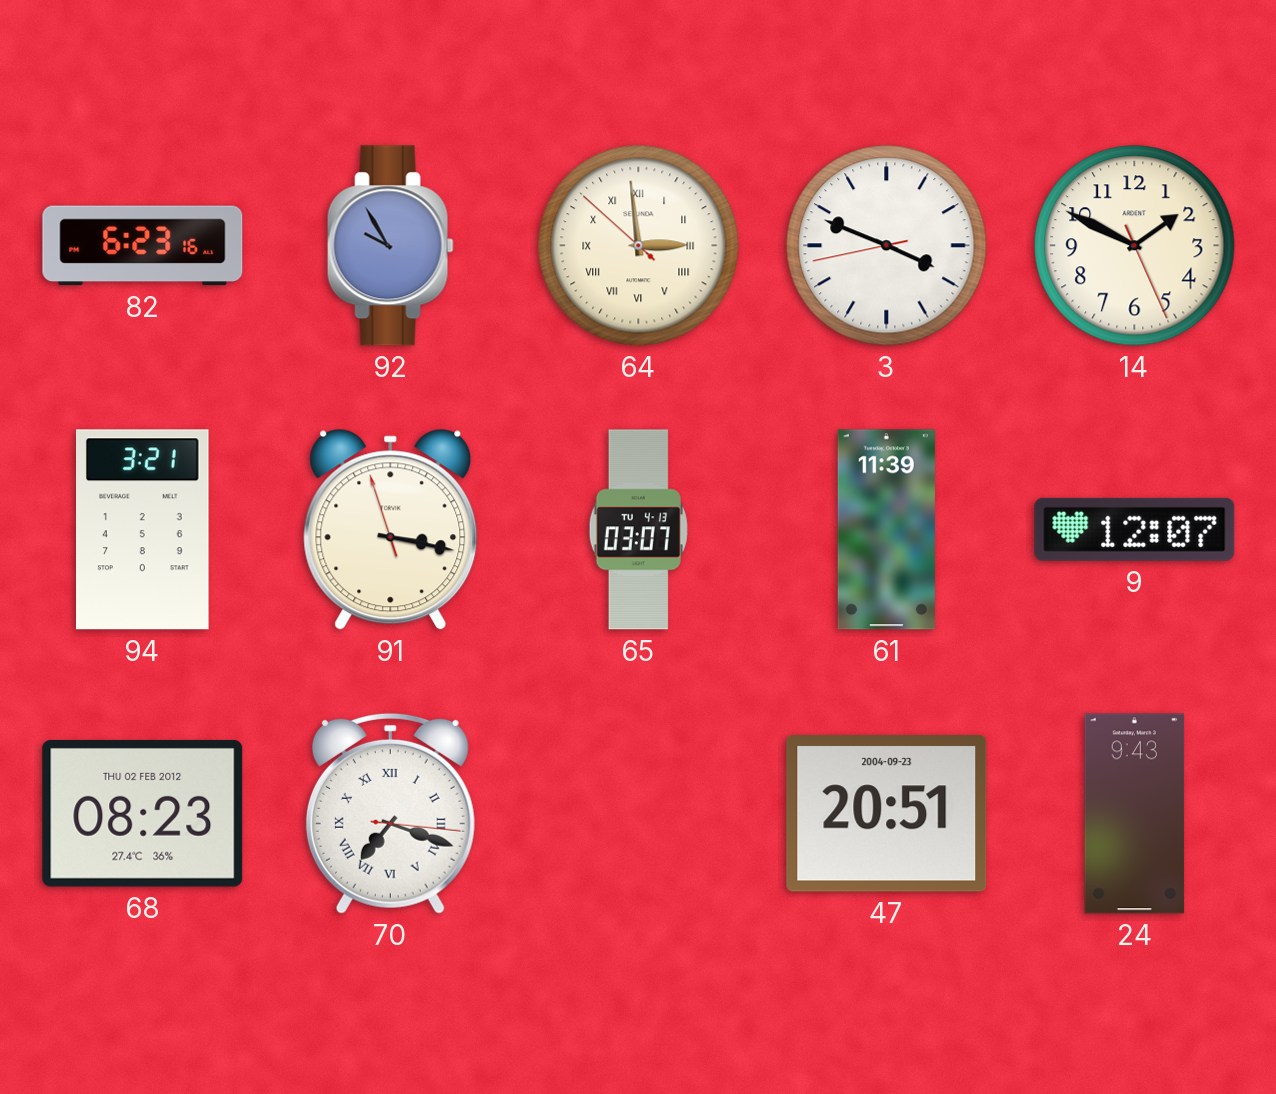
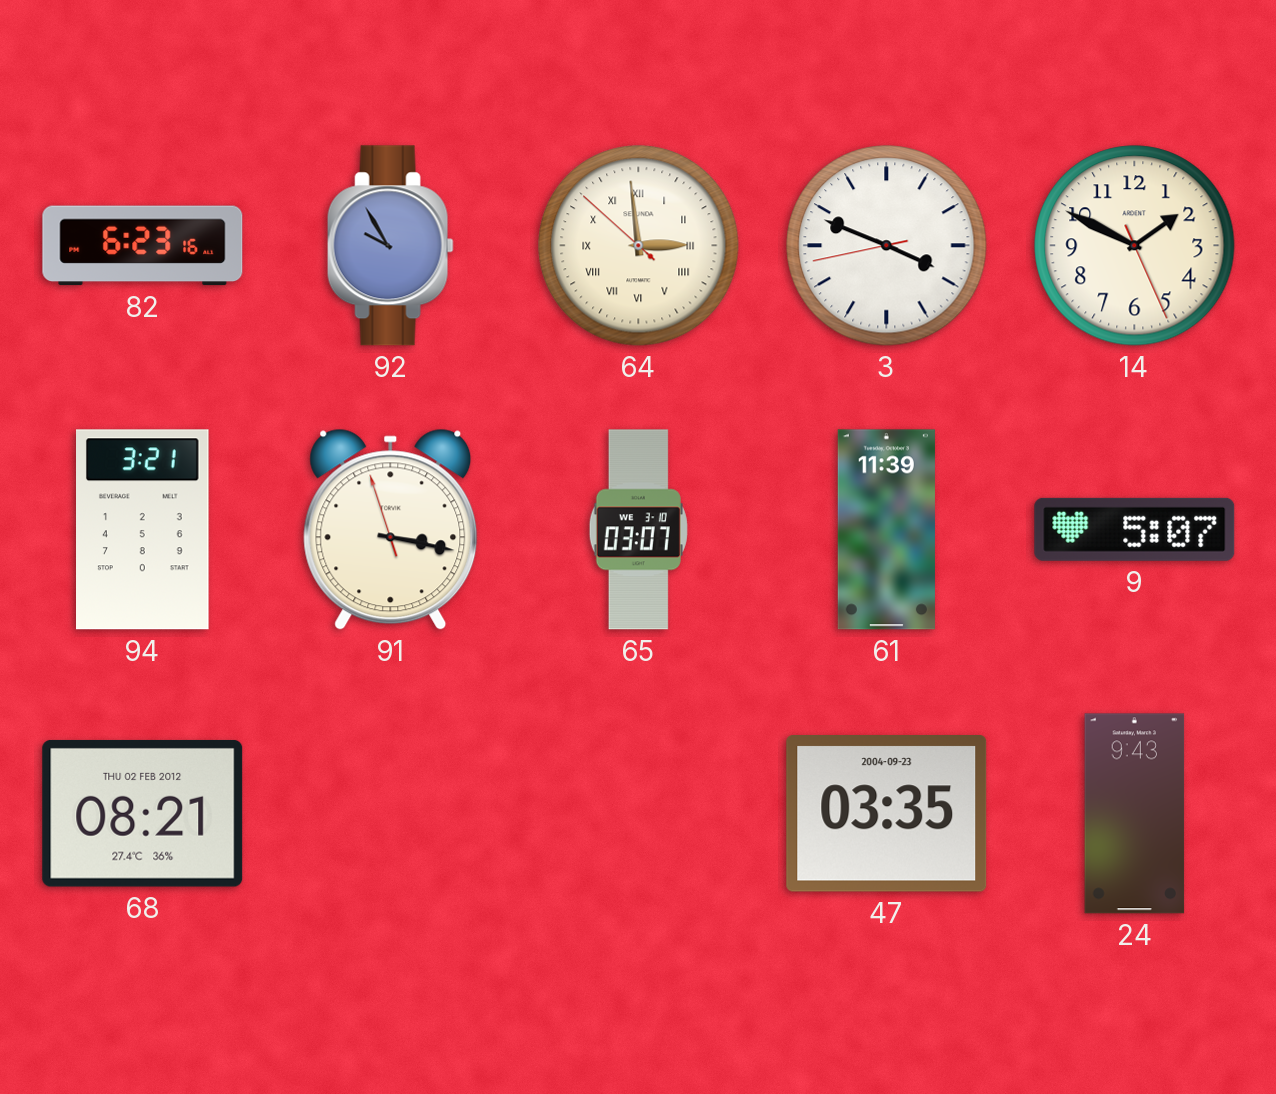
65 date: TU 4-13 -> WE 3-10
9: 12:07 -> 5:07
68: 08:23 -> 08:21
70: 7:18 -> none
47: 20:51 -> 03:35
